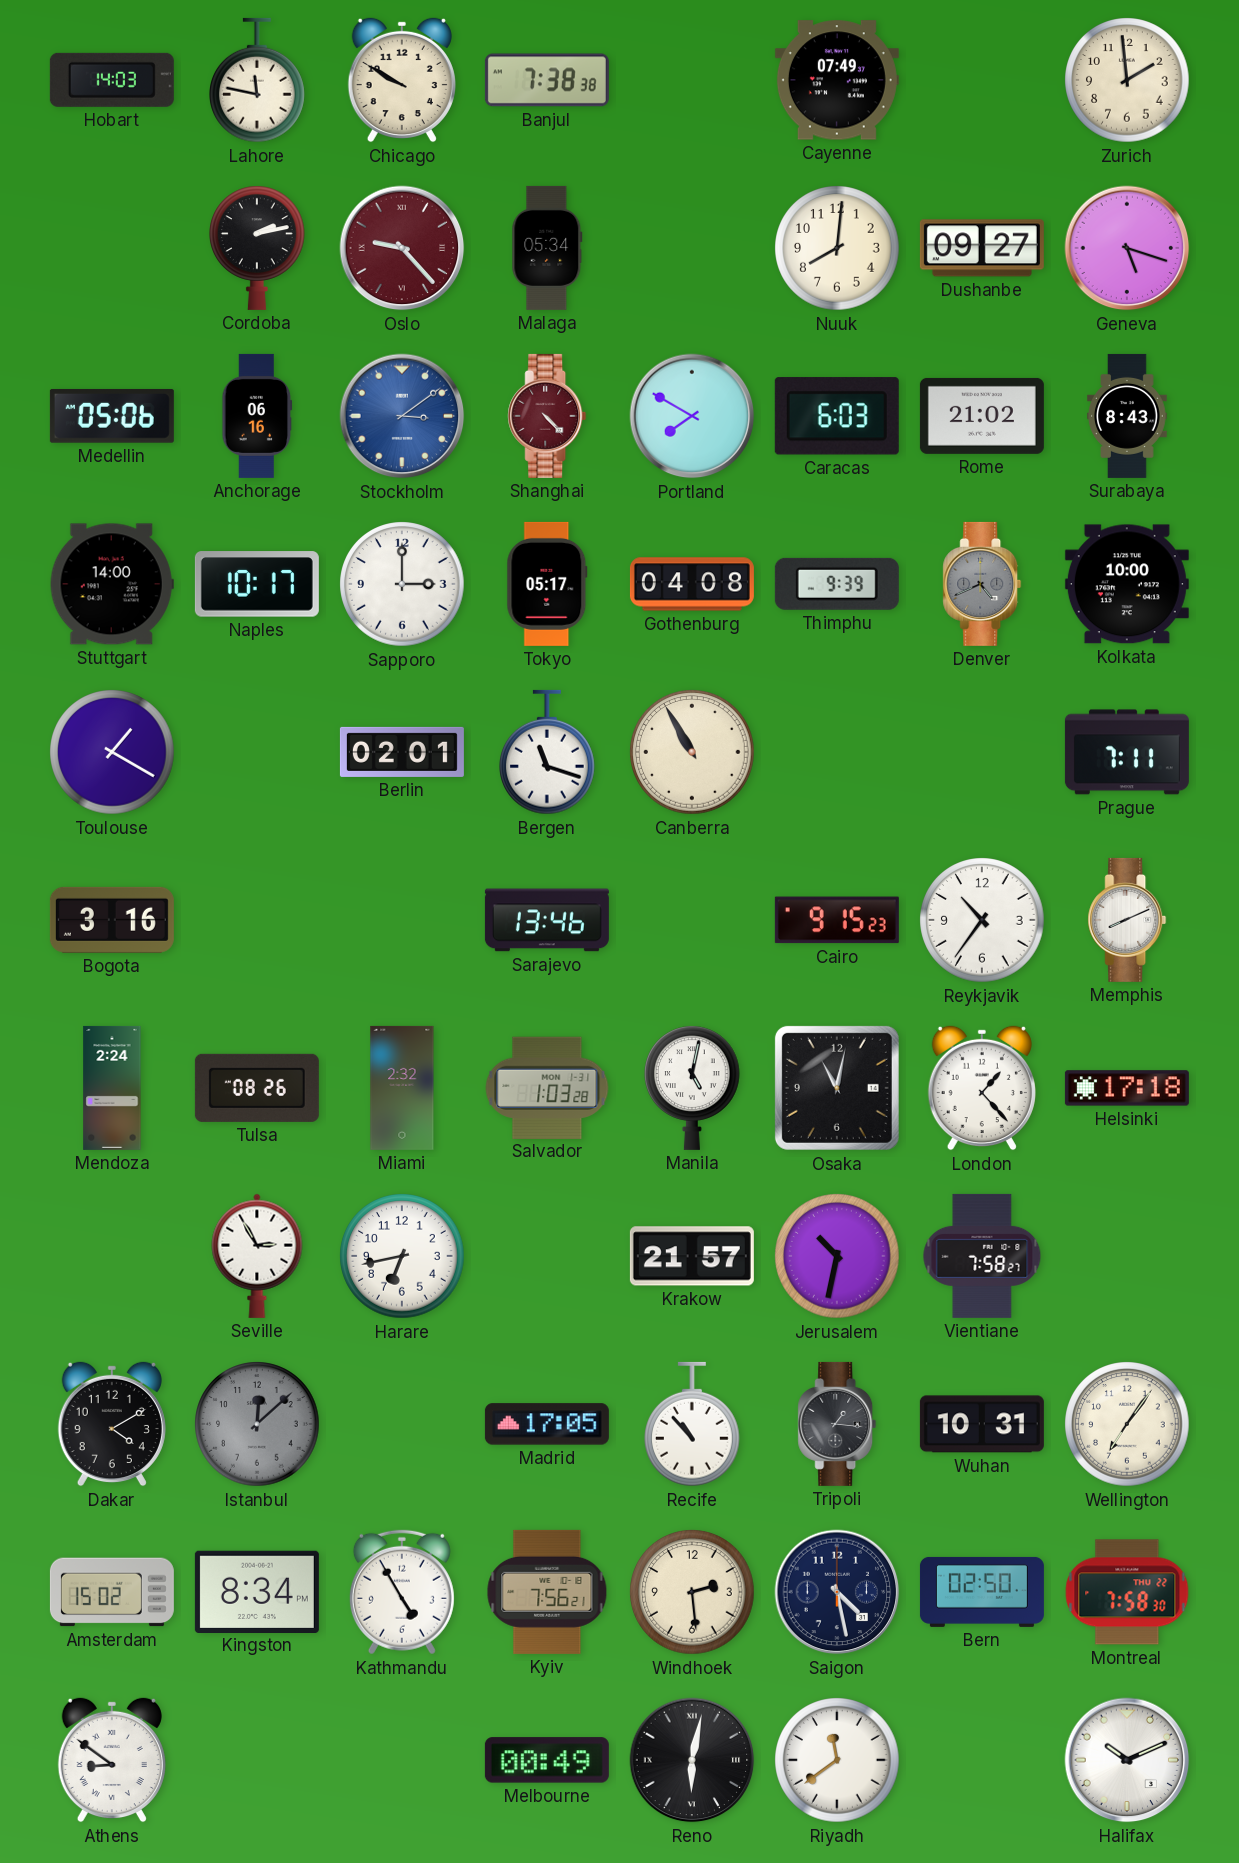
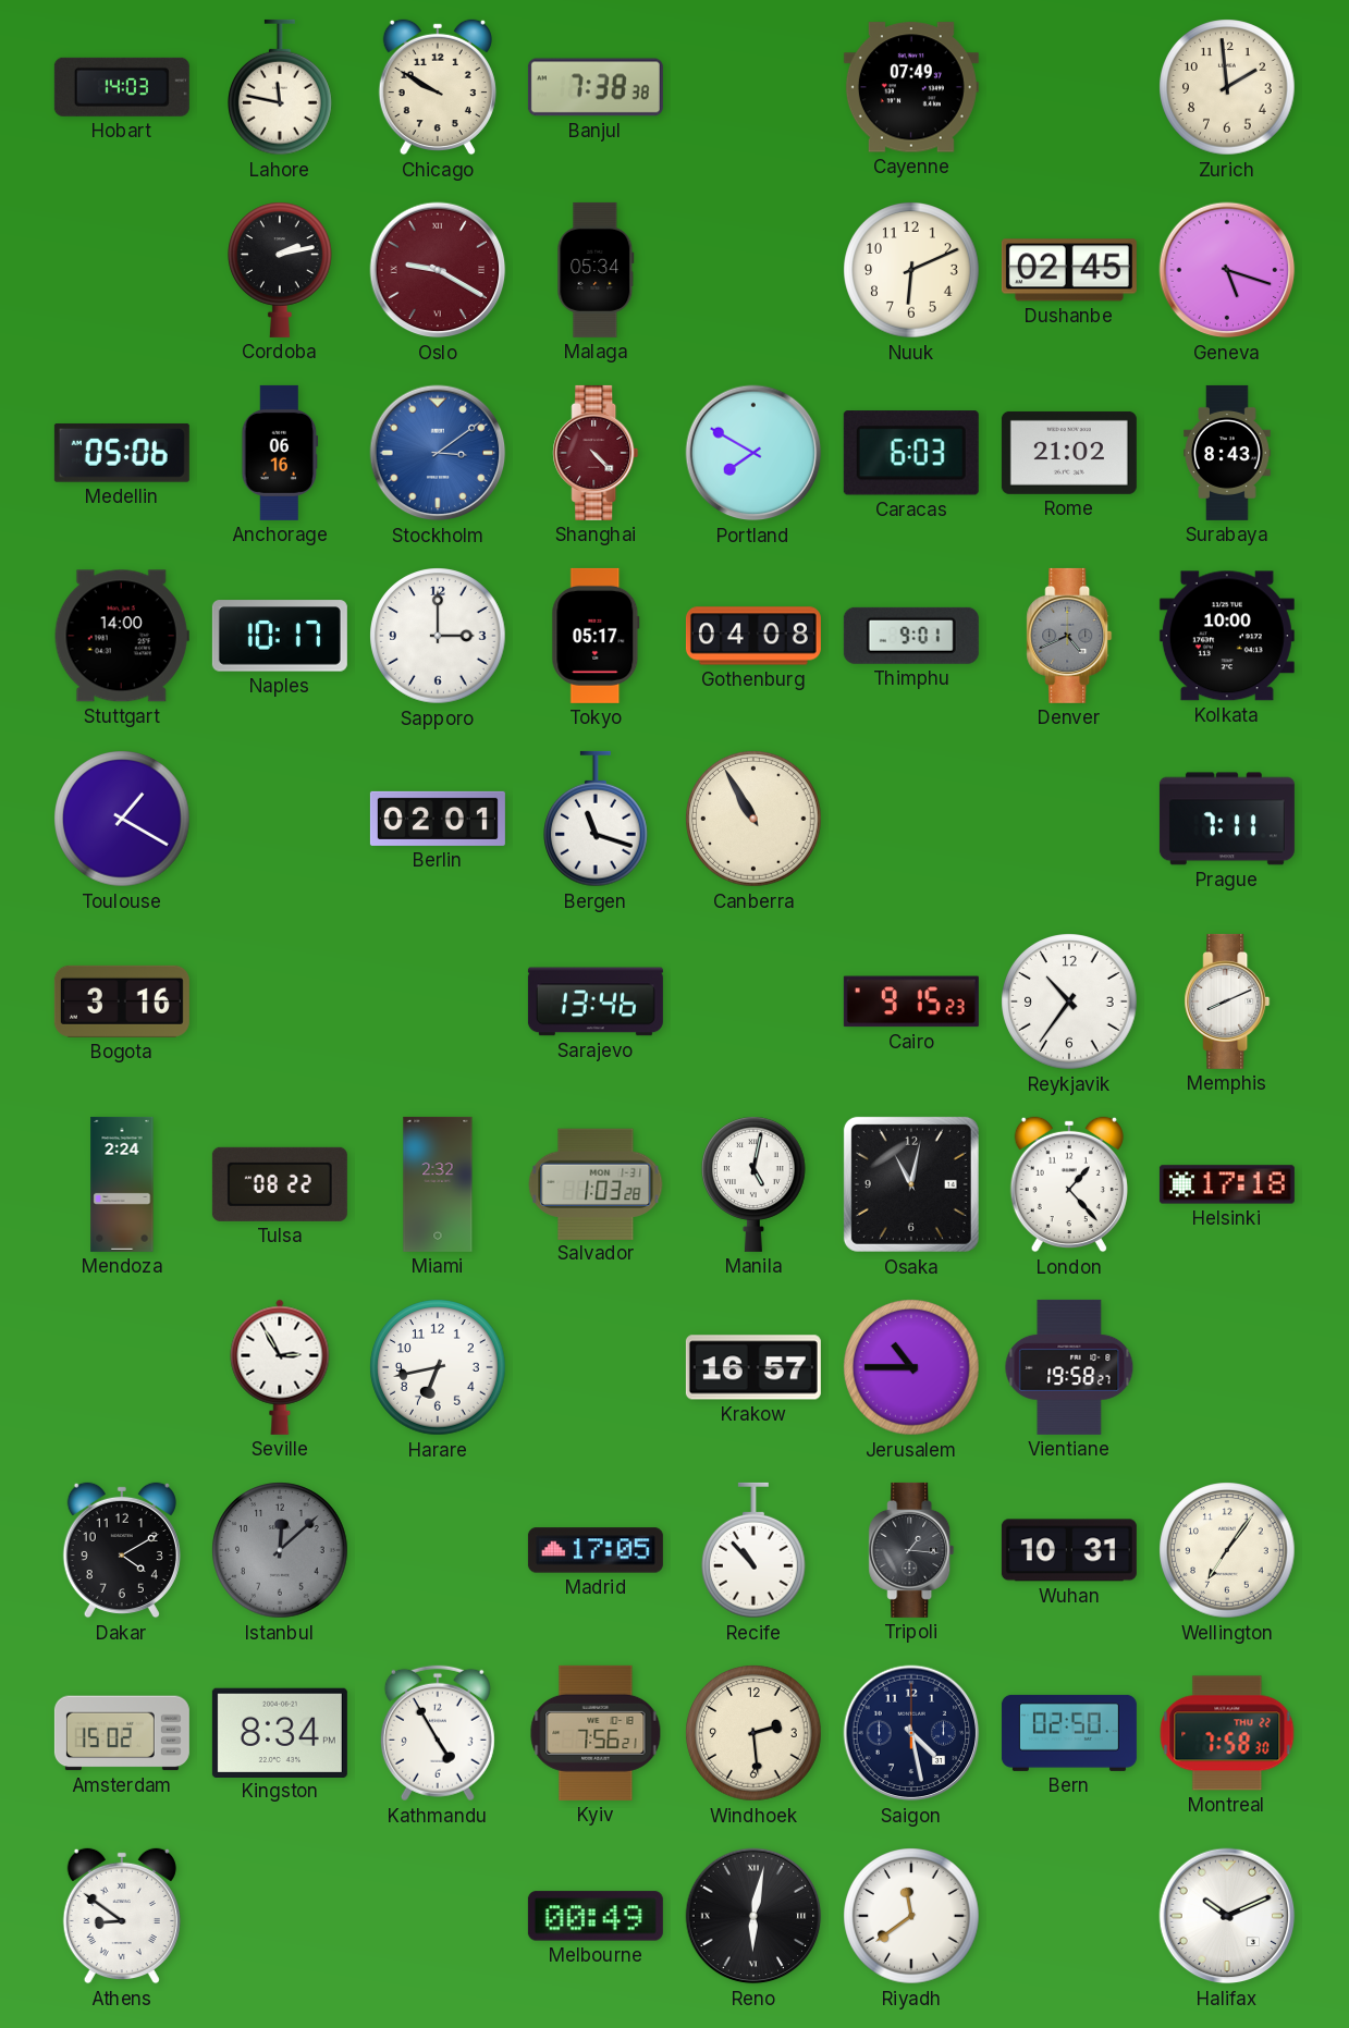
Oslo: 9:23 -> 9:20
Nuuk: 8:01 -> 6:11
Dushanbe: 09:27 -> 02:45
Thimphu: 9:39 -> 9:01
Tulsa: 08:26 -> 08:22
Krakow: 21:57 -> 16:57
Jerusalem: 10:32 -> 10:45
Vientiane: 7:58 -> 19:58
